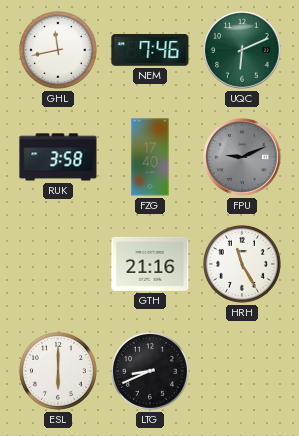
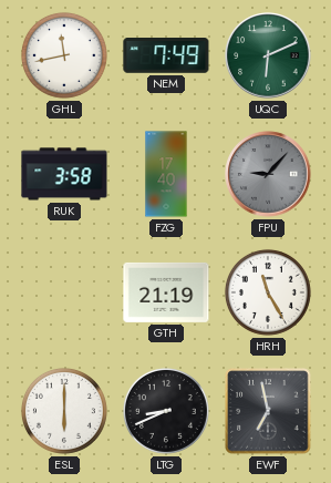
NEM: 7:46 -> 7:49
FPU: 9:11 -> 9:07
GTH: 21:16 -> 21:19
EWF: none -> 6:58
